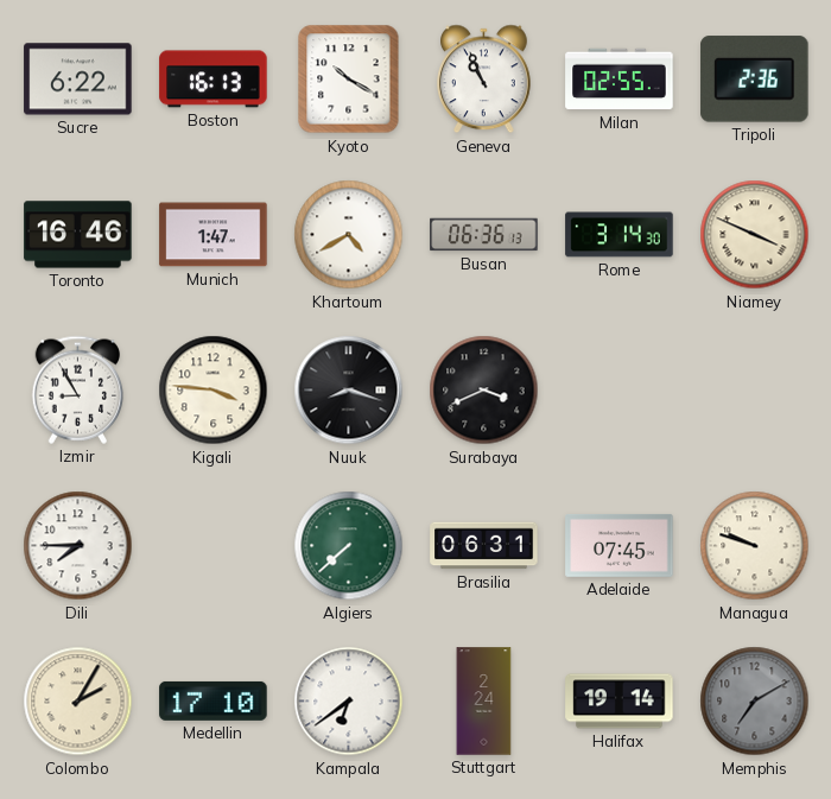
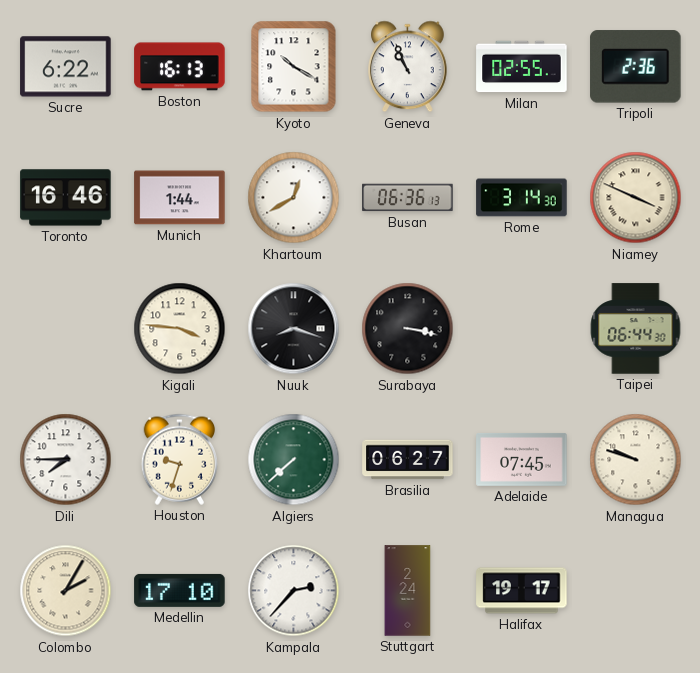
Munich: 1:47 -> 1:44
Khartoum: 4:40 -> 12:40
Izmir: 8:55 -> none
Surabaya: 3:41 -> 3:17
Taipei: none -> 06:44
Houston: none -> 9:33
Brasilia: 06:31 -> 06:27
Kampala: 6:39 -> 2:37
Halifax: 19:14 -> 19:17
Memphis: 7:10 -> none
